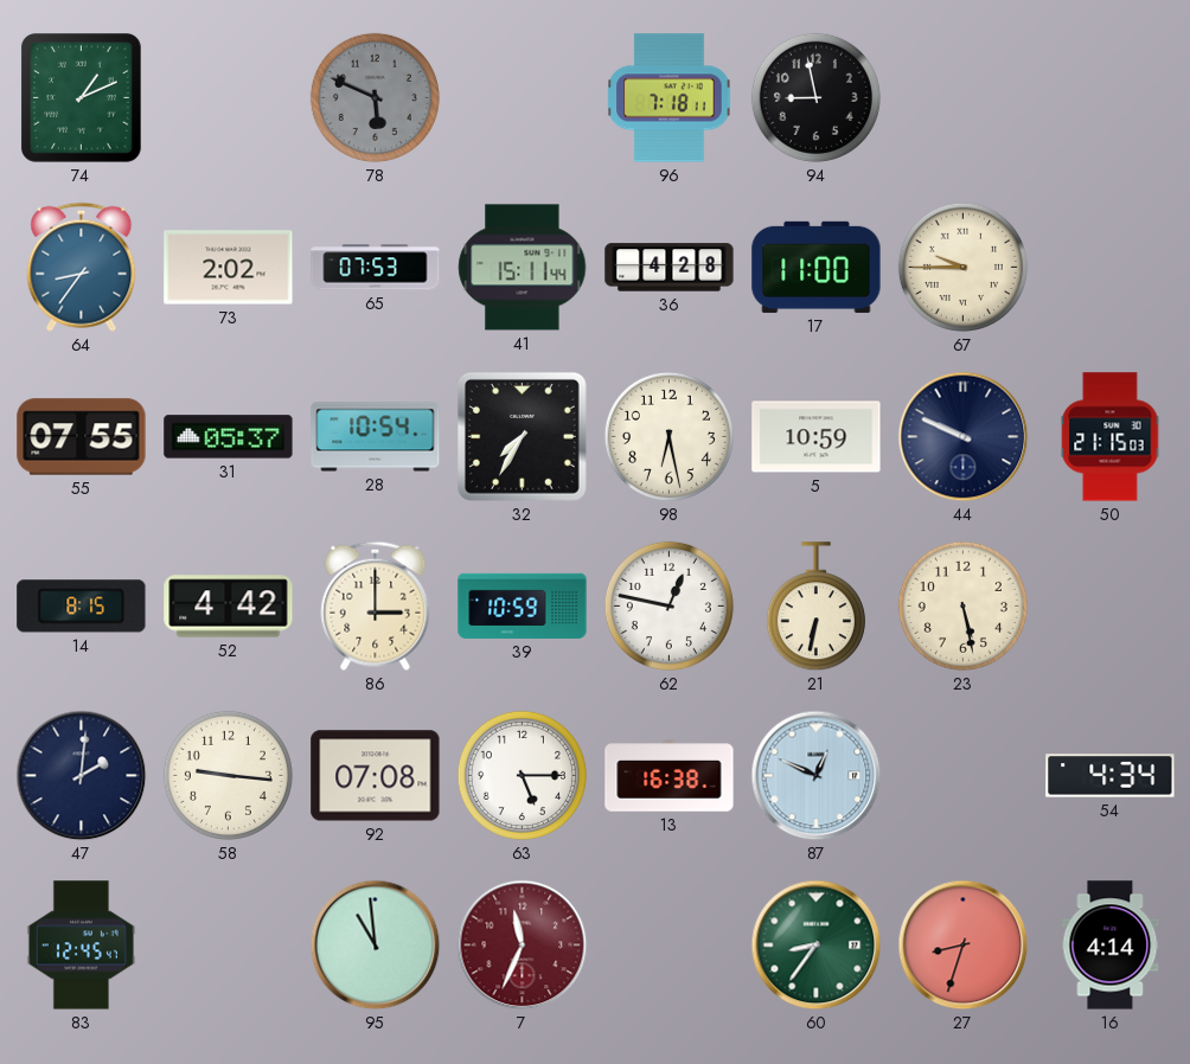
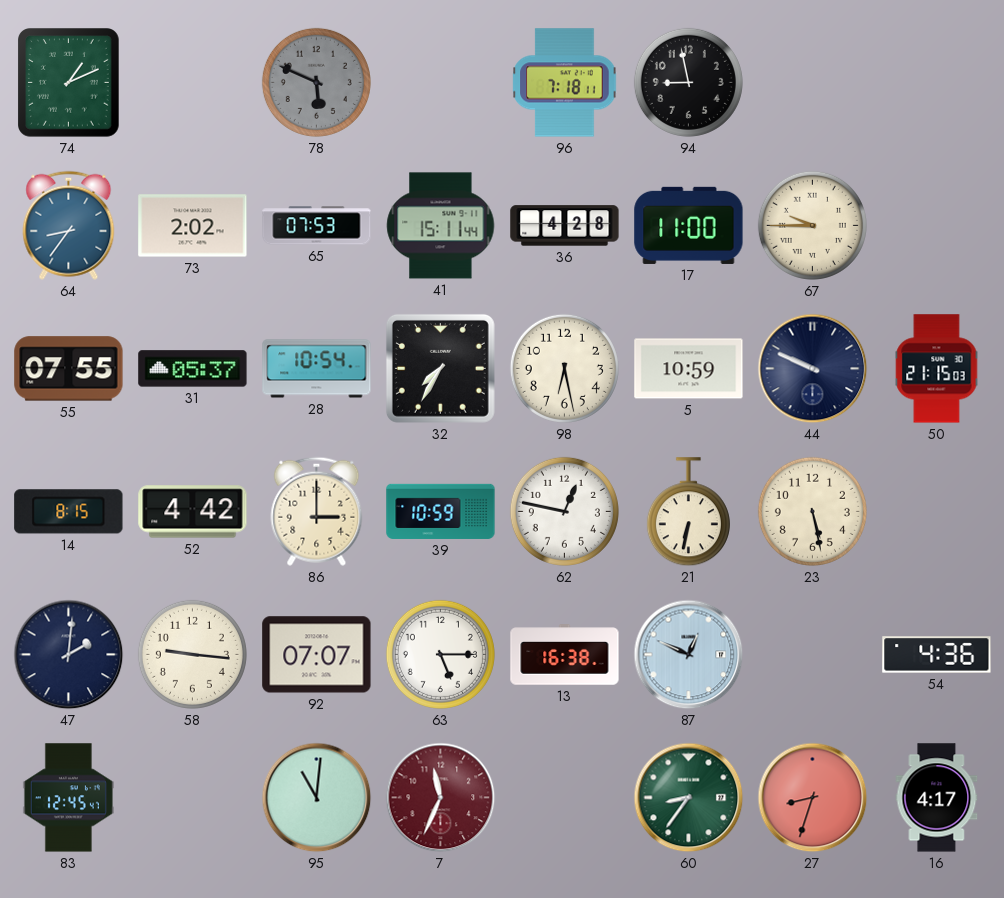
92: 07:08 -> 07:07
54: 4:34 -> 4:36
95: 10:59 -> 11:01
16: 4:14 -> 4:17
